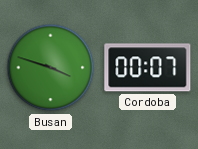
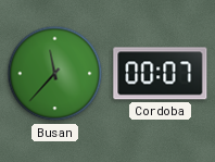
Busan: 3:48 -> 11:37
